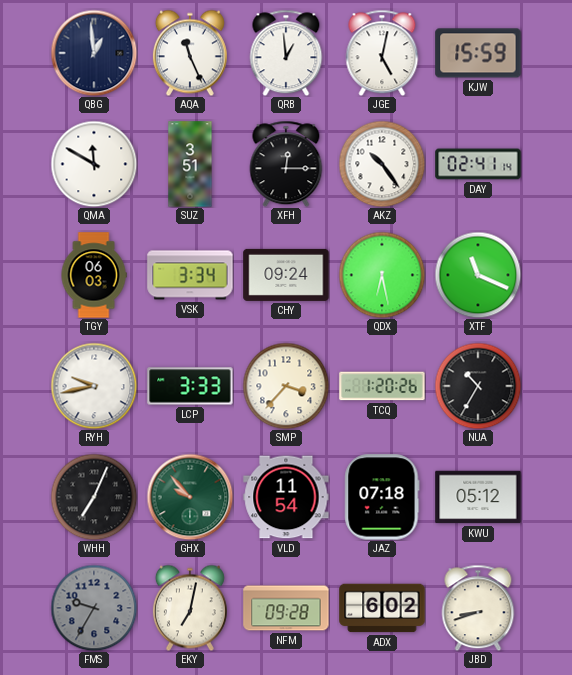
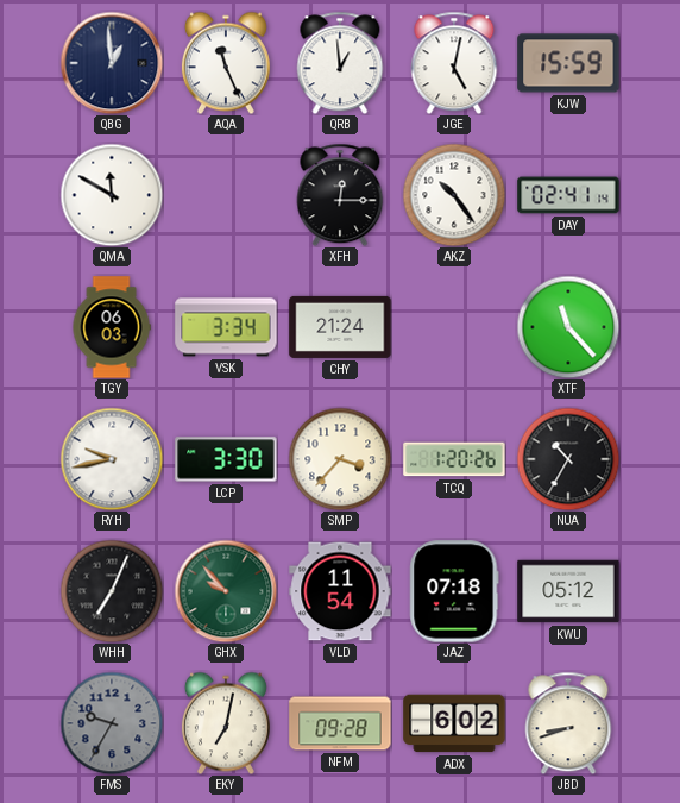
SUZ: 3:51 -> none
CHY: 09:24 -> 21:24
QDX: 6:28 -> none
XTF: 11:19 -> 11:23
LCP: 3:33 -> 3:30
